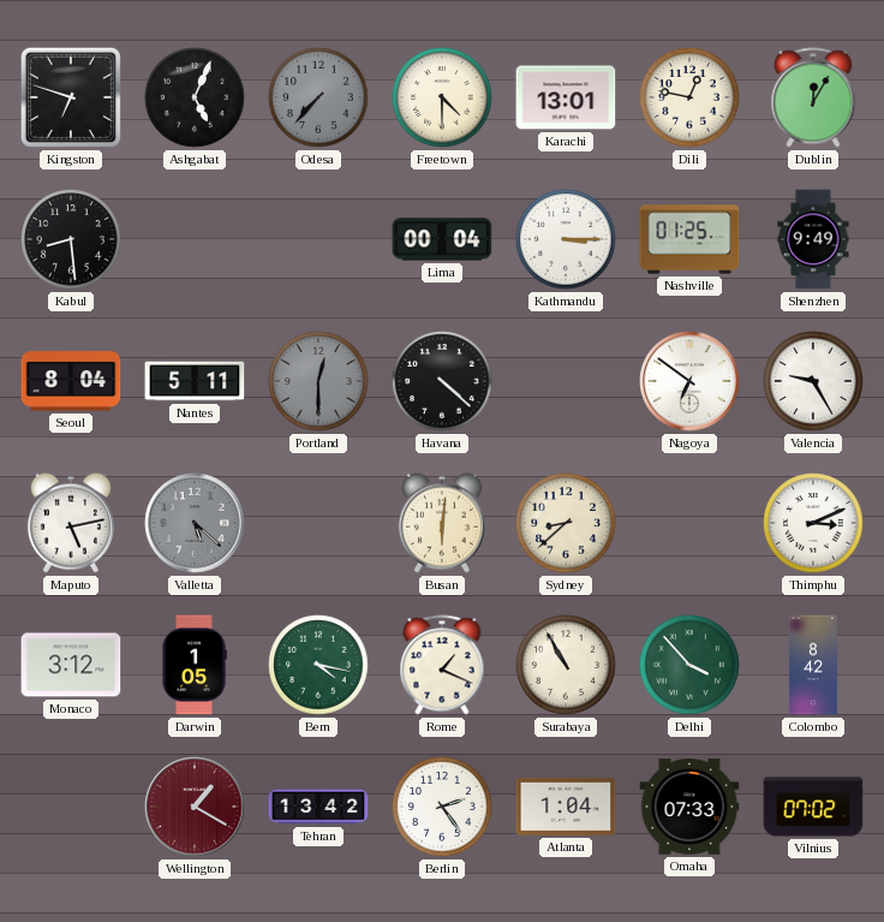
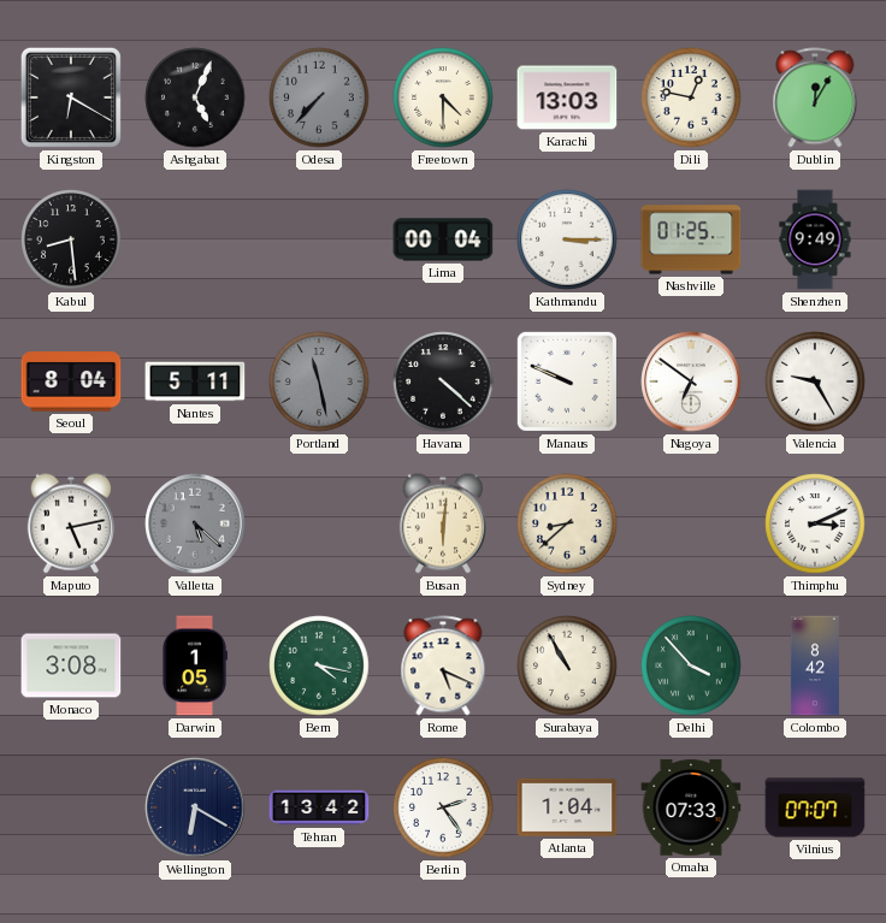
Kingston: 6:48 -> 6:20
Karachi: 13:01 -> 13:03
Portland: 12:30 -> 11:28
Manaus: none -> 9:49
Monaco: 3:12 -> 3:08
Rome: 1:19 -> 5:19
Wellington: 1:20 -> 6:20
Wellington dial: burgundy -> navy
Vilnius: 07:02 -> 07:07
